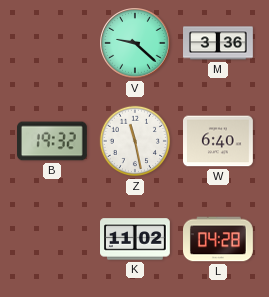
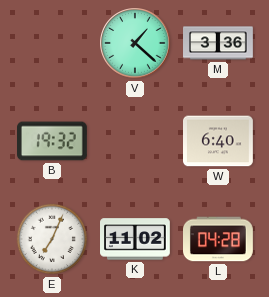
V: 9:22 -> 1:22
Z: 11:28 -> none
E: none -> 7:04
